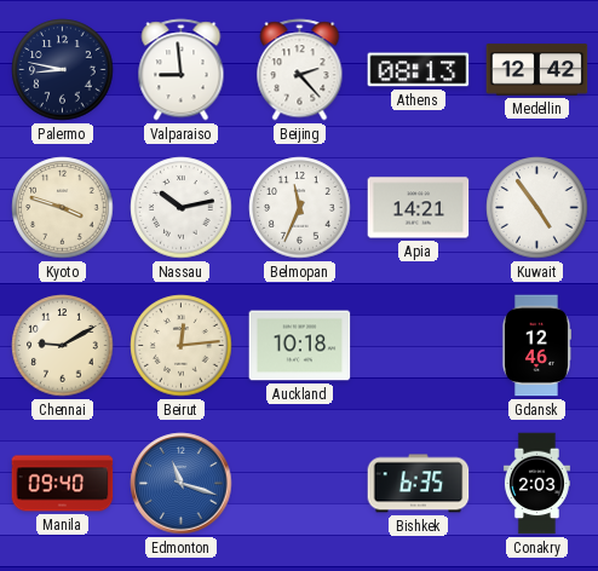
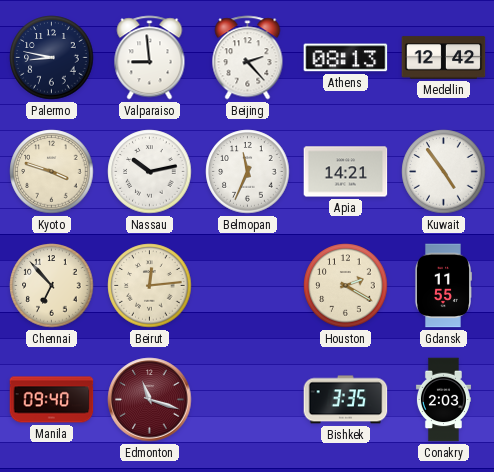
Chennai: 9:10 -> 6:53
Auckland: 10:18 -> none
Houston: none -> 2:20
Gdansk: 12:46 -> 11:55
Edmonton dial: blue -> burgundy
Bishkek: 6:35 -> 3:35
